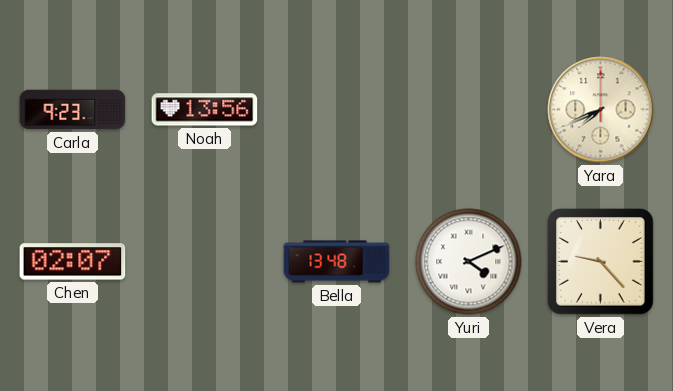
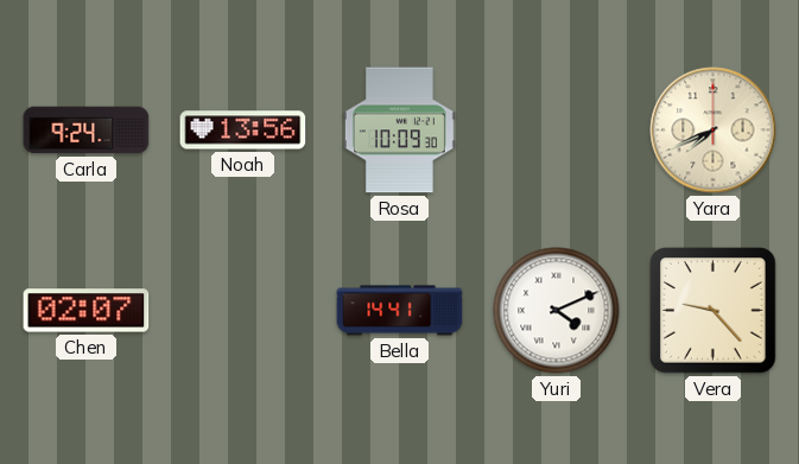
Carla: 9:23 -> 9:24
Rosa: none -> 10:09
Bella: 13:48 -> 14:41
